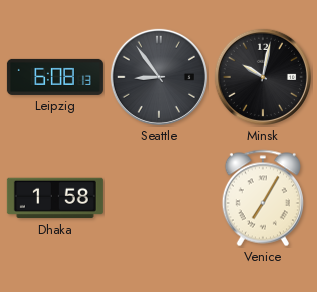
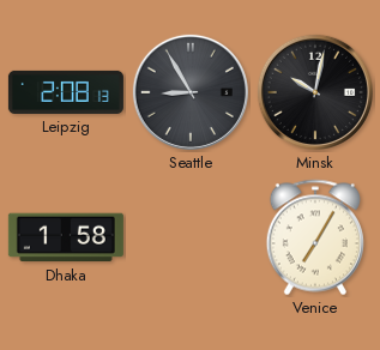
Leipzig: 6:08 -> 2:08
Seattle: 8:54 -> 8:55
